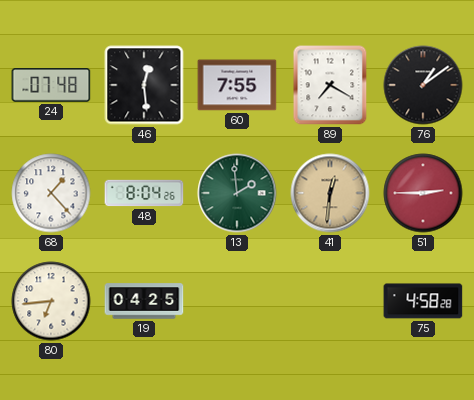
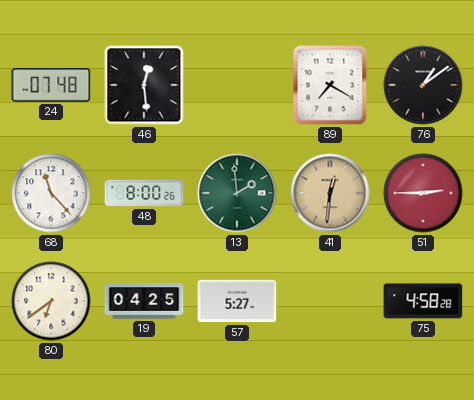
60: 7:55 -> none
68: 1:23 -> 11:23
48: 8:04 -> 8:00
80: 6:44 -> 6:39
57: none -> 5:27
